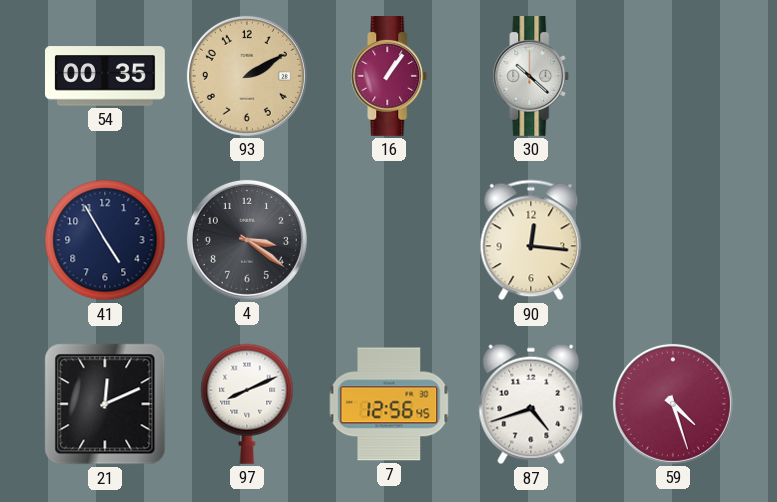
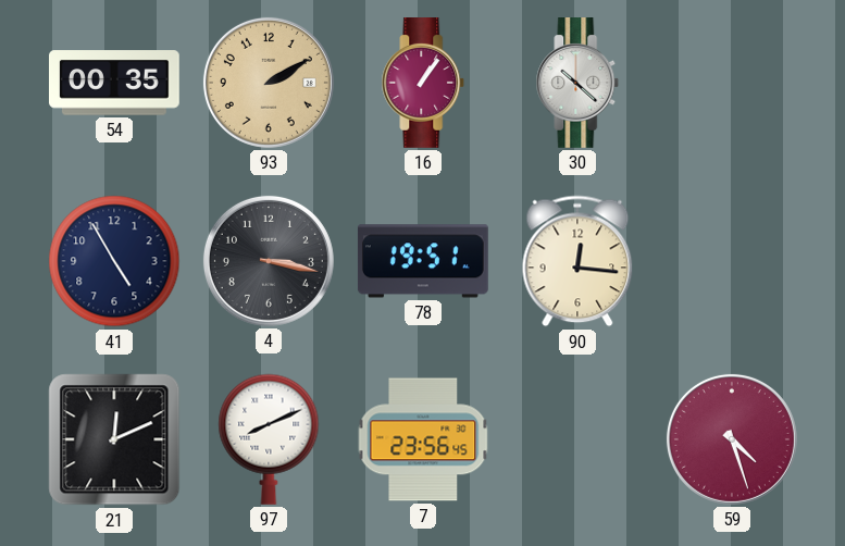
4: 3:21 -> 3:17
78: none -> 19:51
7: 12:56 -> 23:56
87: 4:42 -> none
